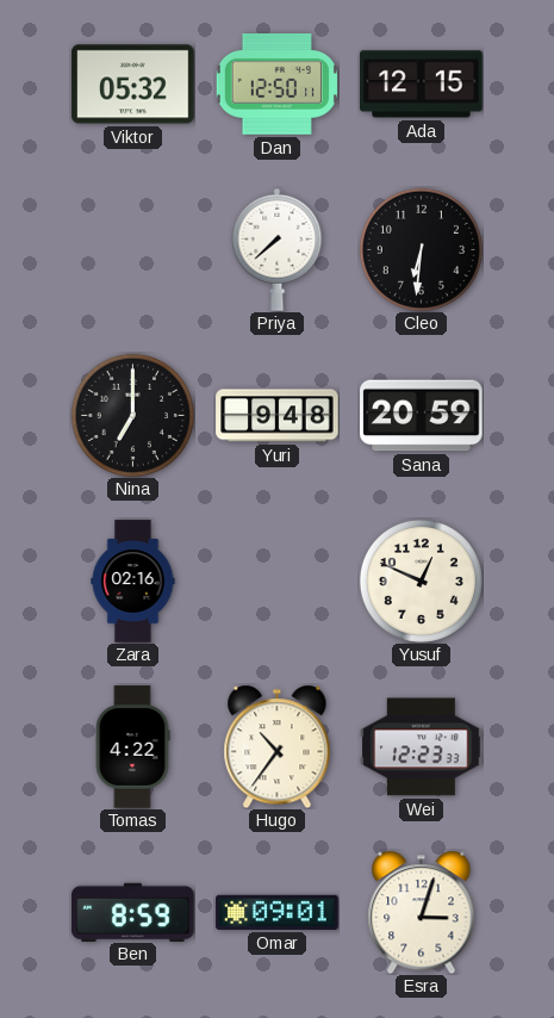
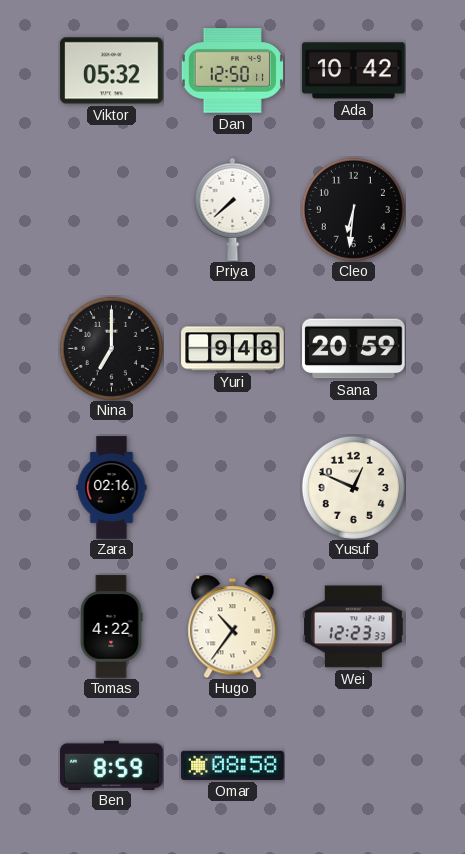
Ada: 12:15 -> 10:42
Omar: 09:01 -> 08:58
Esra: 3:03 -> none
